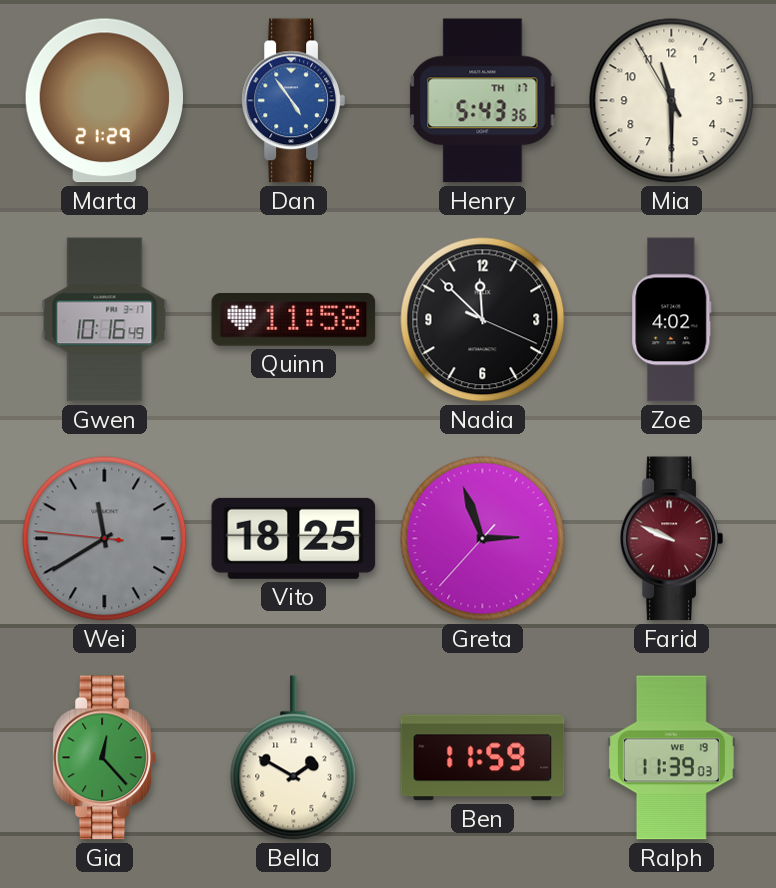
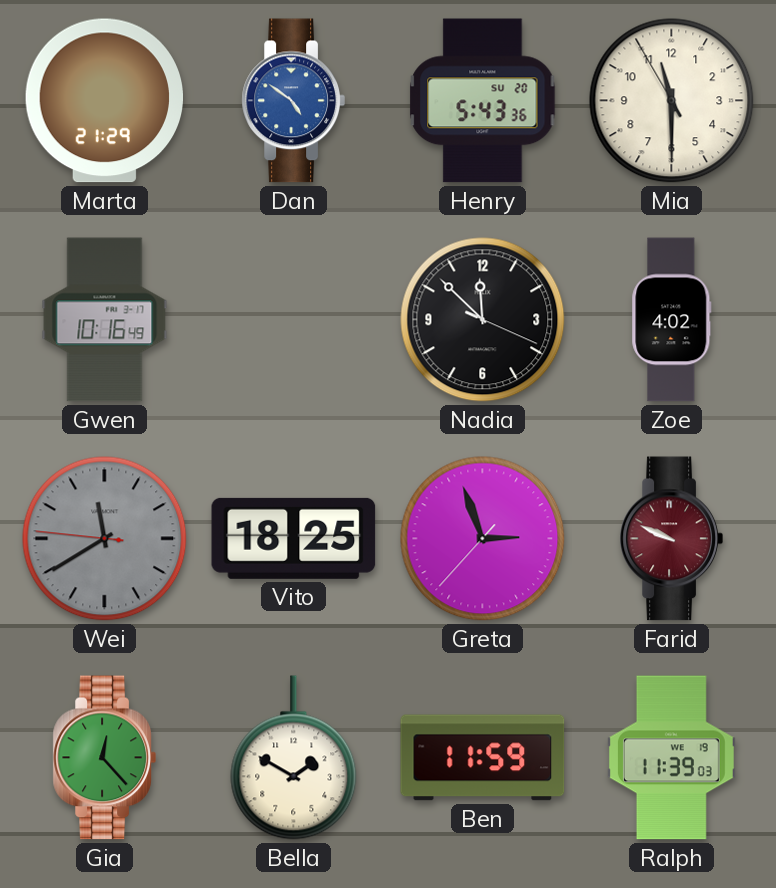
Dan: 4:54 -> 4:51
Henry date: TH 17 -> SU 20
Quinn: 11:58 -> none
